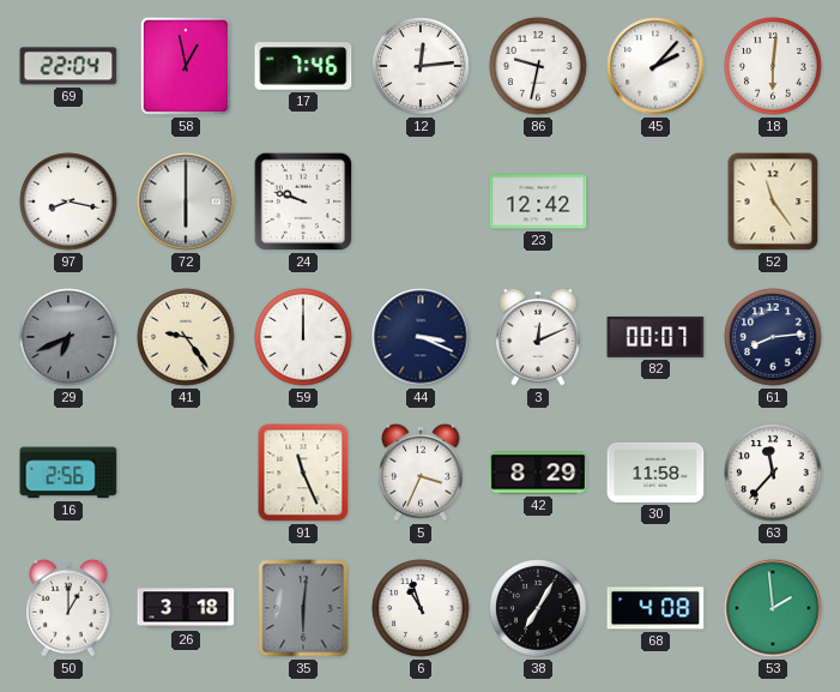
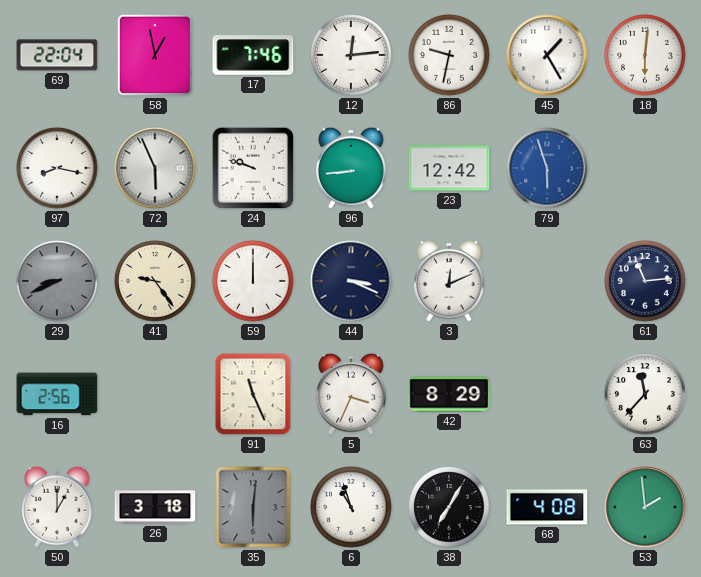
45: 2:07 -> 1:25
72: 6:00 -> 5:56
96: none -> 8:44
79: none -> 5:57
52: 11:24 -> none
29: 6:41 -> 8:41
82: 00:07 -> none
61: 8:14 -> 11:14
30: 11:58 -> none
